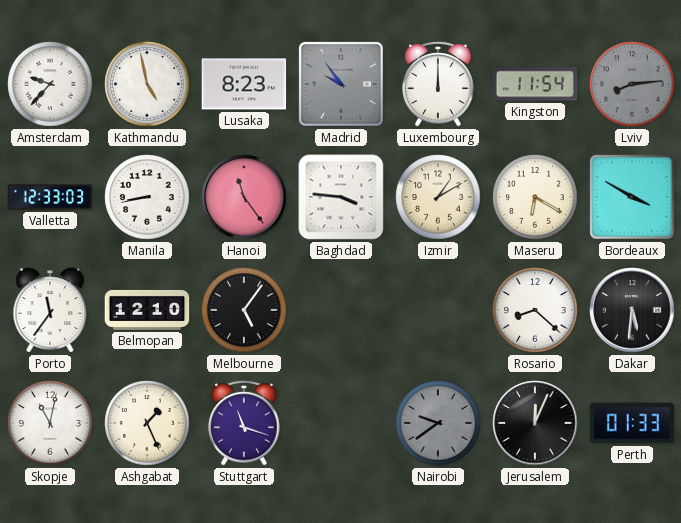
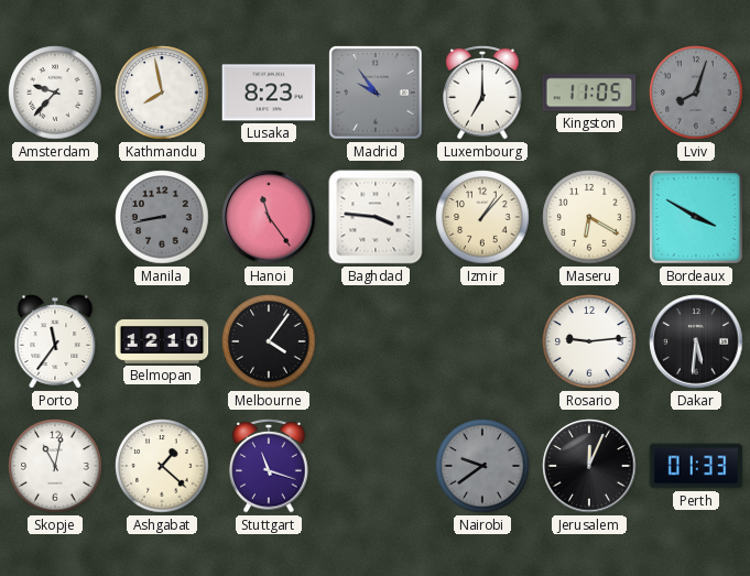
Kathmandu: 4:58 -> 7:58
Luxembourg: 12:00 -> 7:00
Kingston: 11:54 -> 11:05
Lviv: 8:14 -> 8:03
Valletta: 12:33 -> none
Manila dial: white -> grey
Izmir: 1:10 -> 1:07
Melbourne: 5:06 -> 4:06
Rosario: 8:22 -> 9:14
Ashgabat: 1:26 -> 1:22
